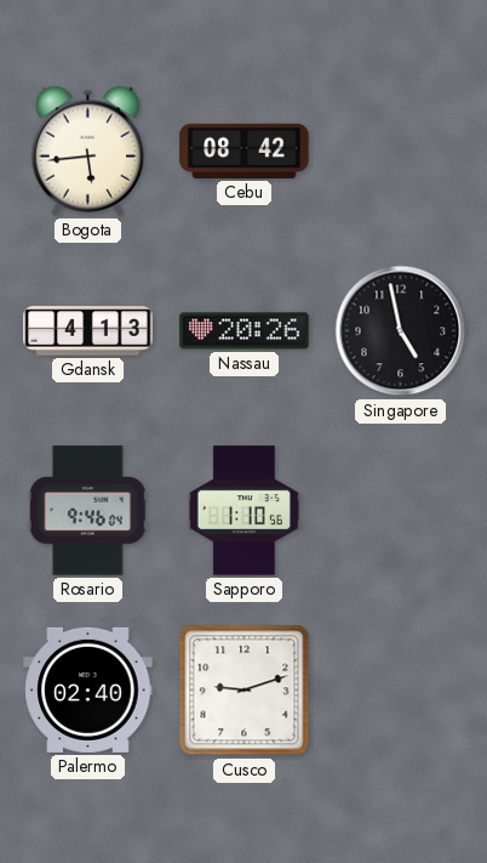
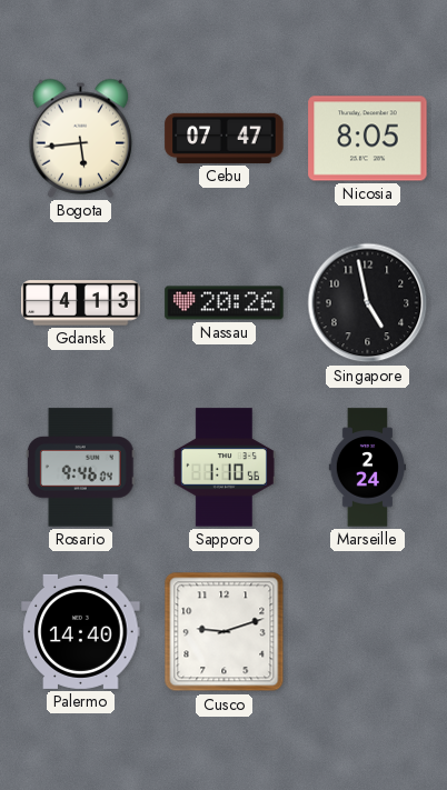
Cebu: 08:42 -> 07:47
Nicosia: none -> 8:05
Marseille: none -> 2:24
Palermo: 02:40 -> 14:40
